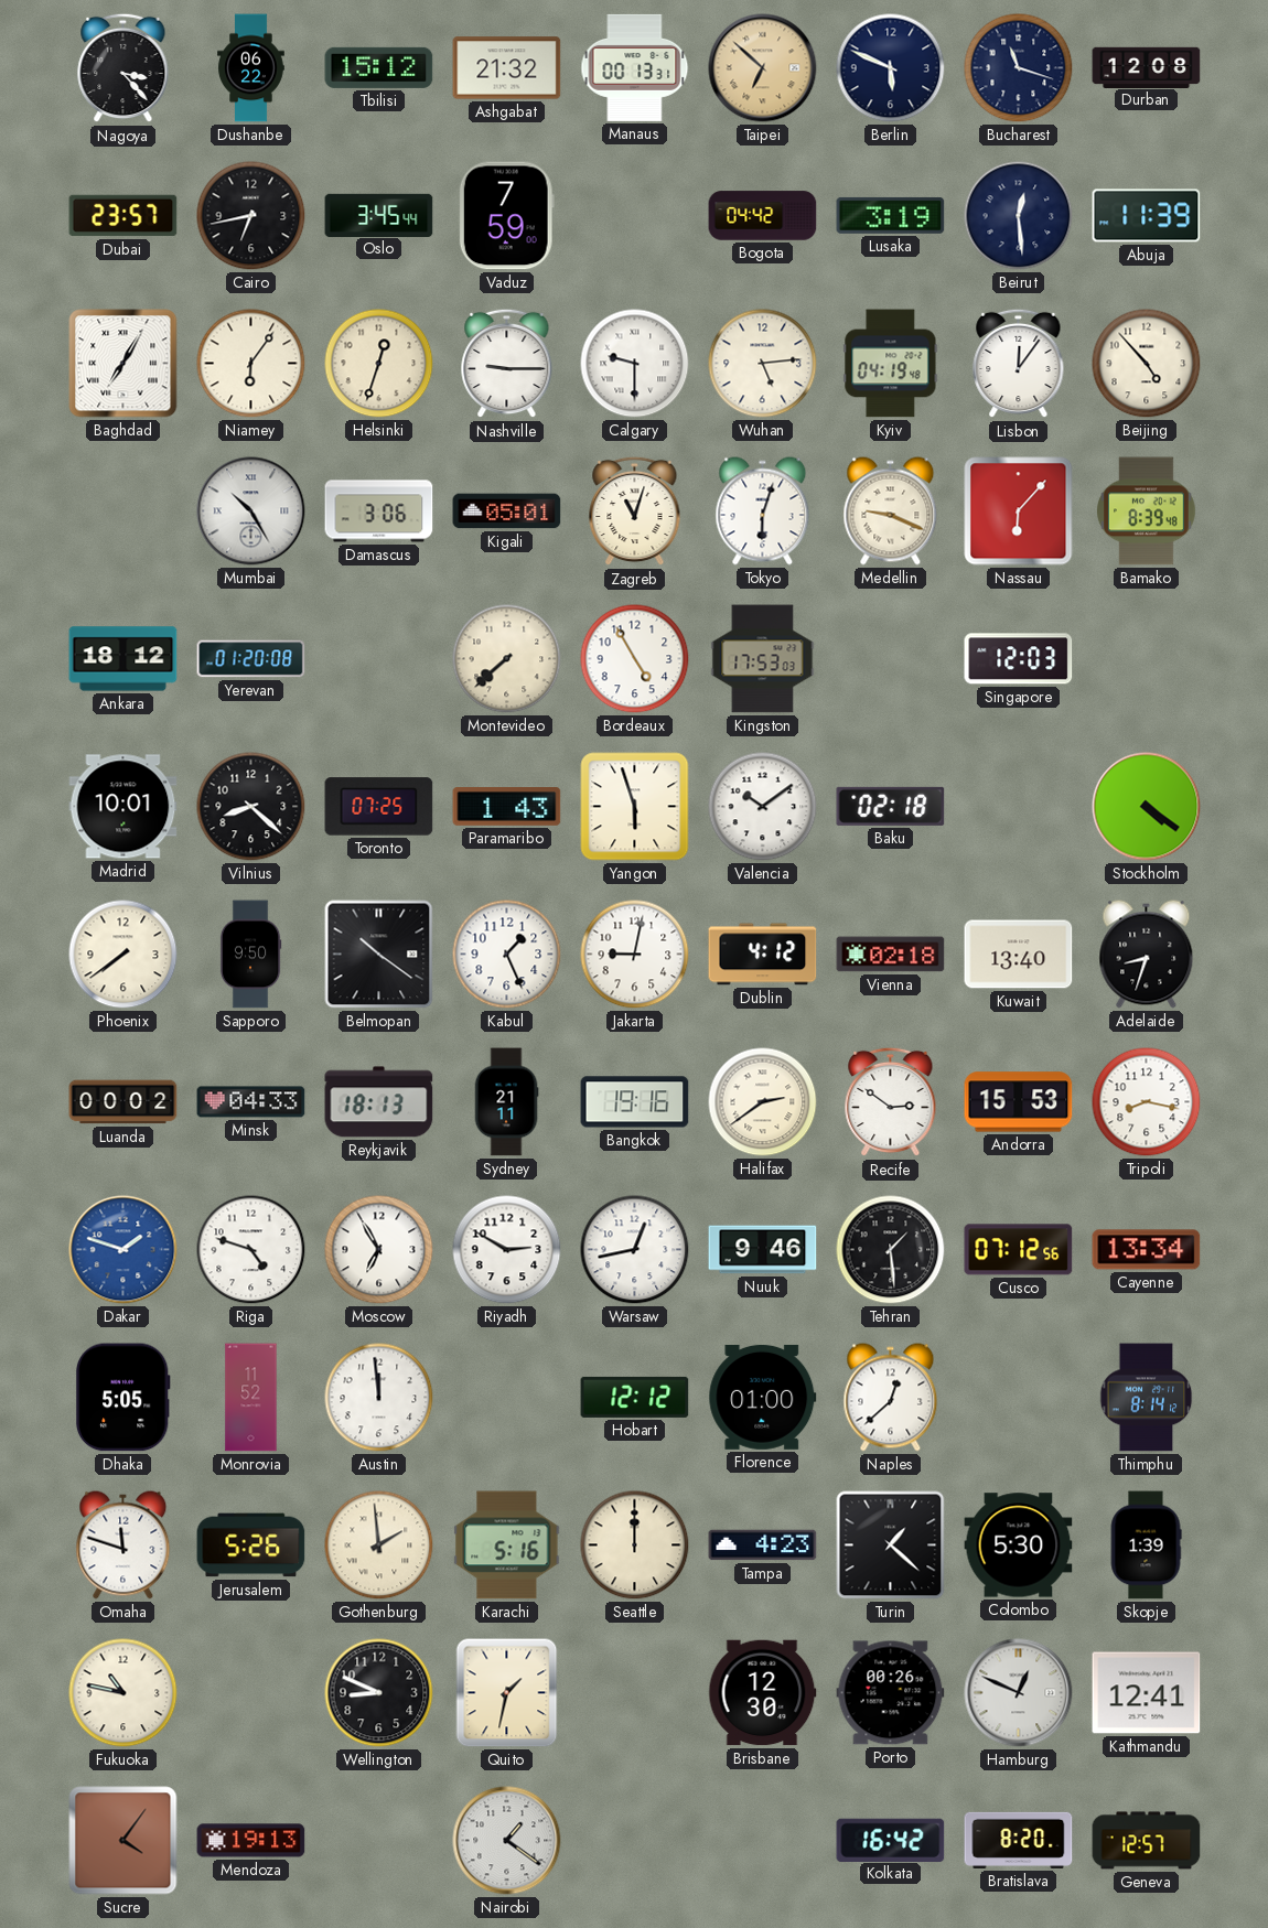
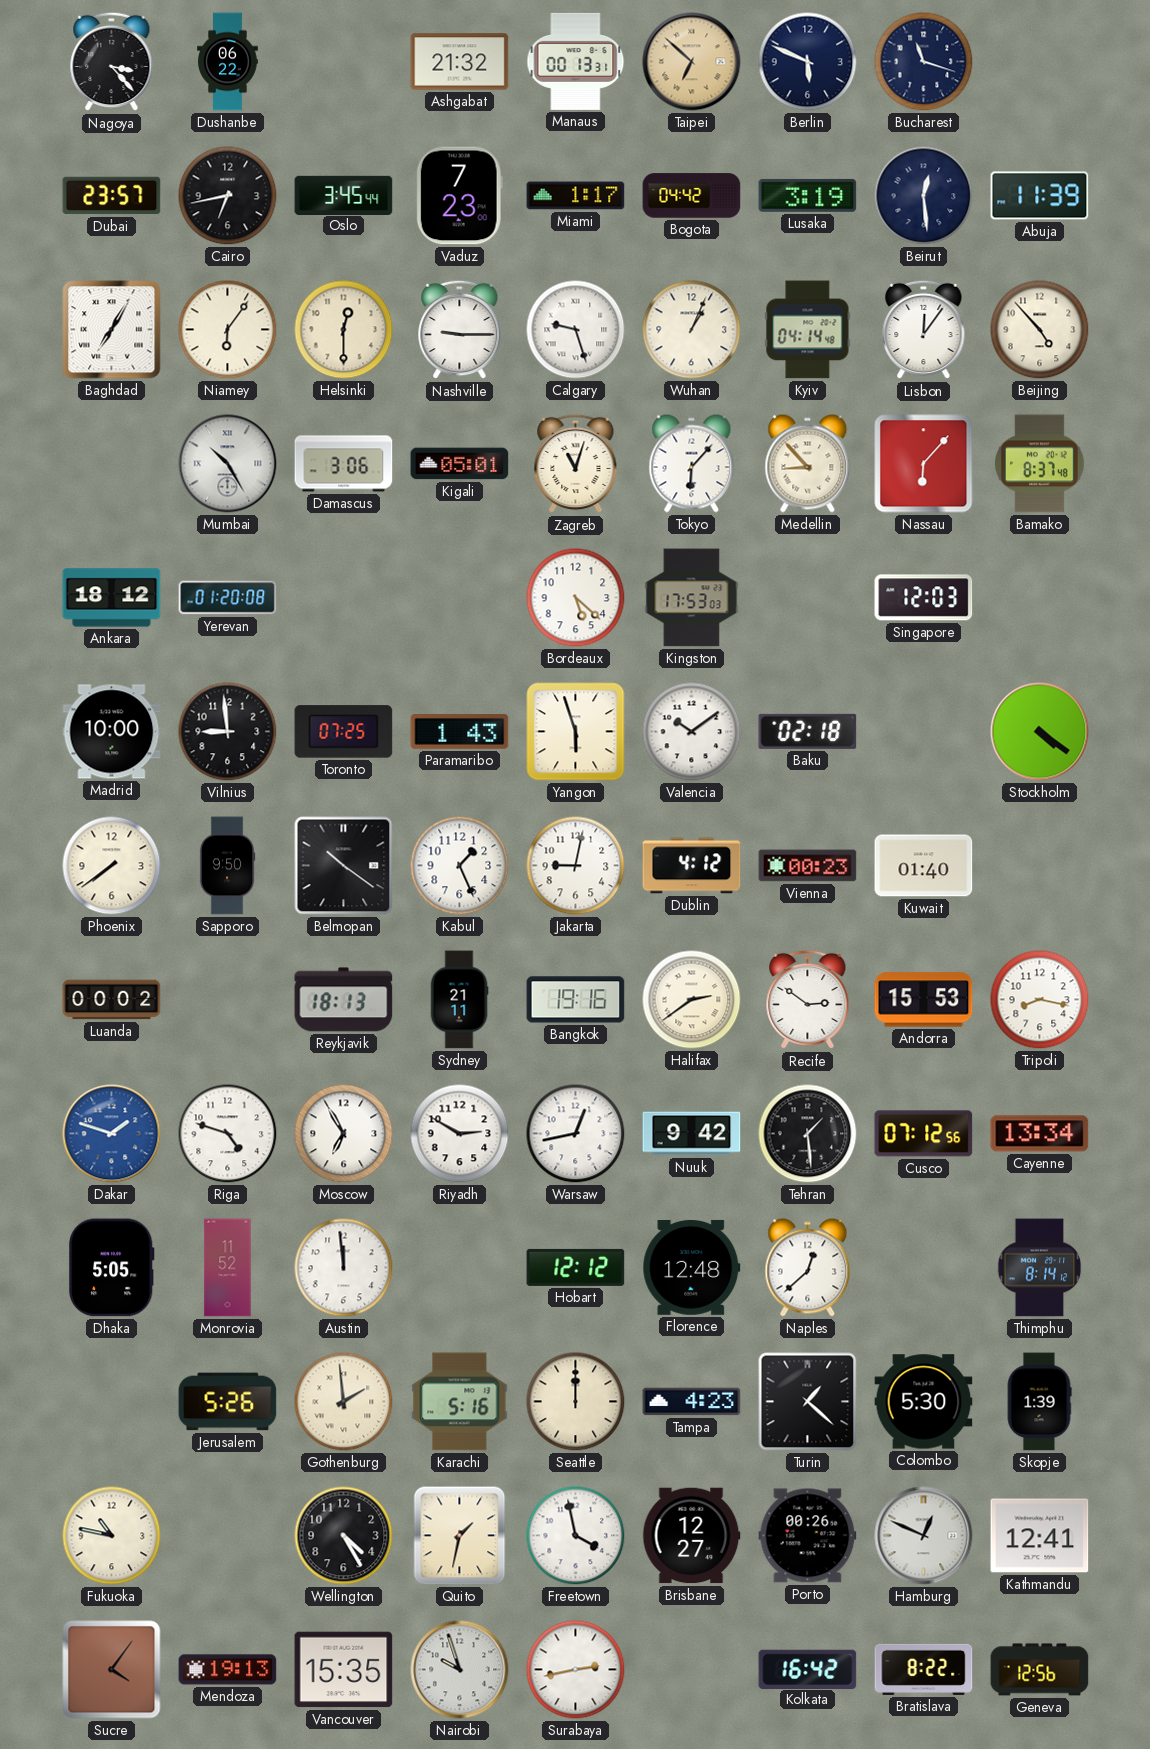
Tbilisi: 15:12 -> none
Durban: 12:08 -> none
Vaduz: 7:59 -> 7:23
Miami: none -> 1:17
Helsinki: 12:33 -> 12:30
Calgary: 9:30 -> 9:27
Wuhan: 5:14 -> 1:04
Kyiv: 04:19 -> 04:14
Tokyo: 6:03 -> 6:07
Medellin: 9:19 -> 8:53
Bamako: 8:39 -> 8:37
Montevideo: 7:38 -> none
Bordeaux: 4:55 -> 5:22
Madrid: 10:01 -> 10:00
Vilnius: 8:22 -> 8:59
Vienna: 02:18 -> 00:23
Kuwait: 13:40 -> 01:40
Adelaide: 8:33 -> none
Minsk: 04:33 -> none
Nuuk: 9:46 -> 9:42
Florence: 01:00 -> 12:48
Omaha: 11:48 -> none
Wellington: 8:49 -> 4:25
Freetown: none -> 3:58
Brisbane: 12:30 -> 12:27
Vancouver: none -> 15:35
Nairobi: 1:21 -> 9:57
Surabaya: none -> 2:43
Bratislava: 8:20 -> 8:22
Geneva: 12:57 -> 12:56
